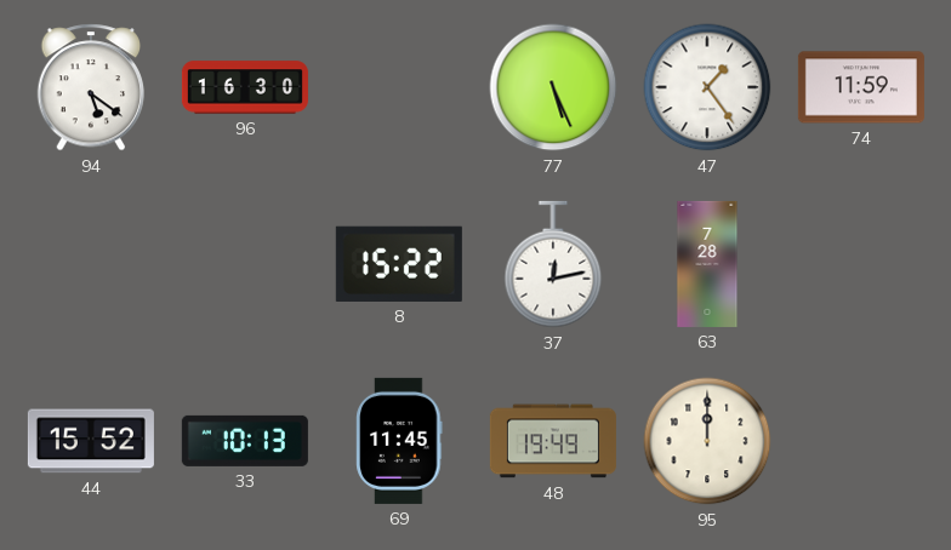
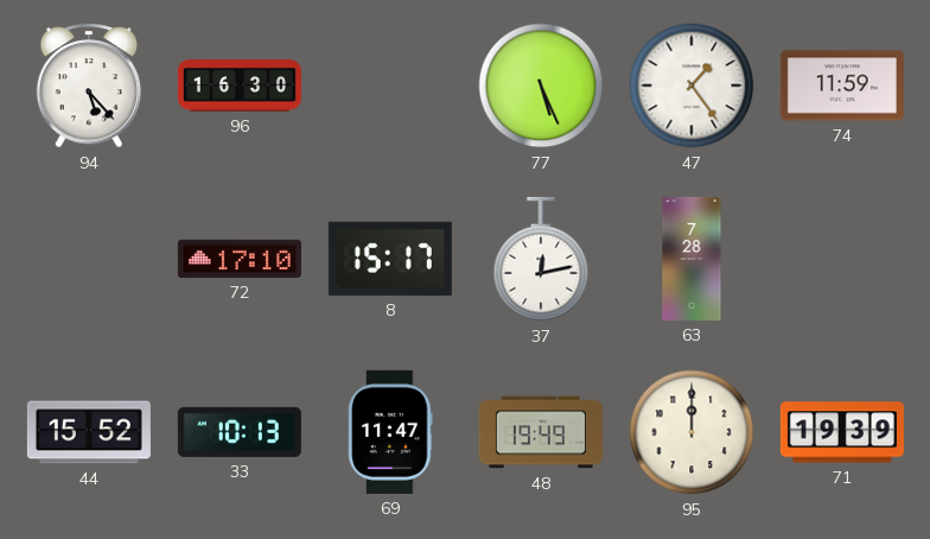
94: 5:21 -> 5:23
72: none -> 17:10
8: 15:22 -> 15:17
69: 11:45 -> 11:47
71: none -> 19:39
